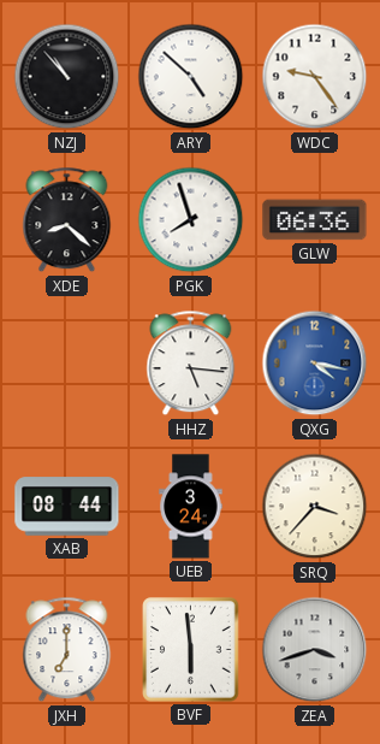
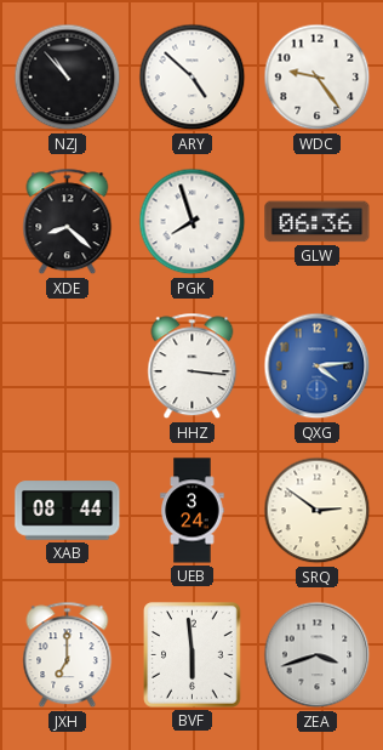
HHZ: 5:16 -> 3:16
QXG: 4:17 -> 4:14
SRQ: 3:37 -> 2:51
